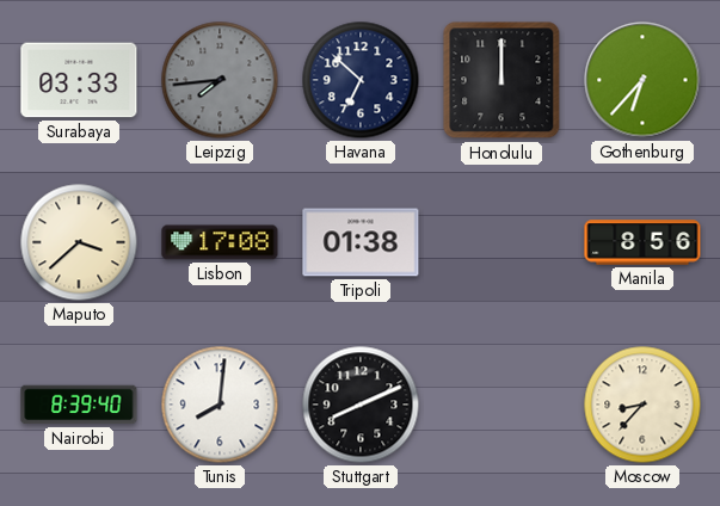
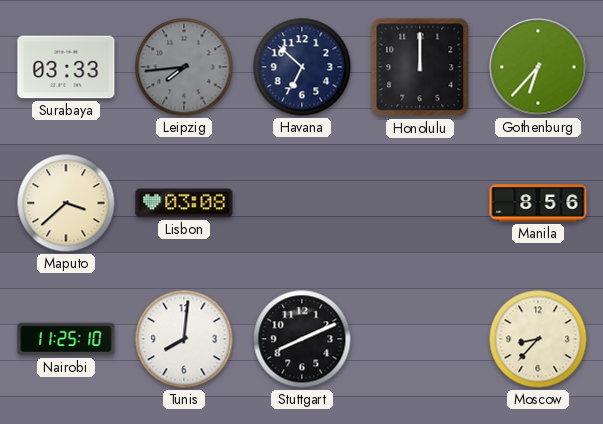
Lisbon: 17:08 -> 03:08
Tripoli: 01:38 -> none
Nairobi: 8:39 -> 11:25
